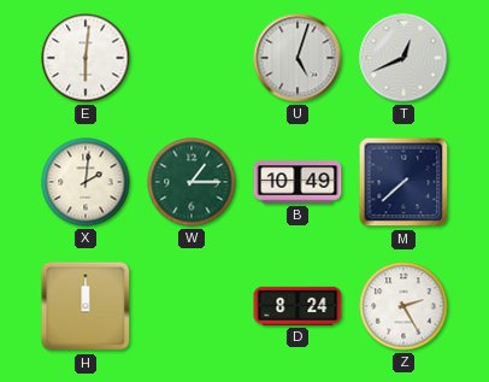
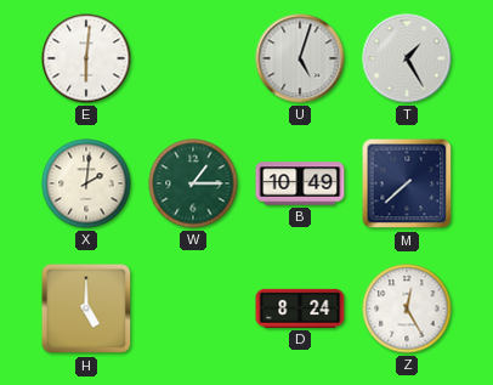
T: 12:41 -> 1:25
H: 12:00 -> 5:00
Z: 2:25 -> 12:25
